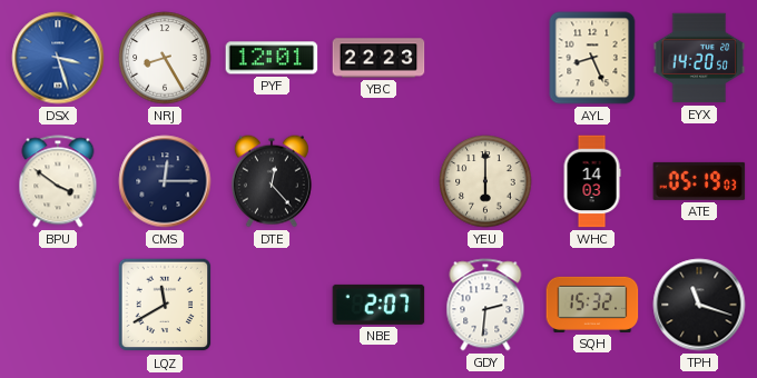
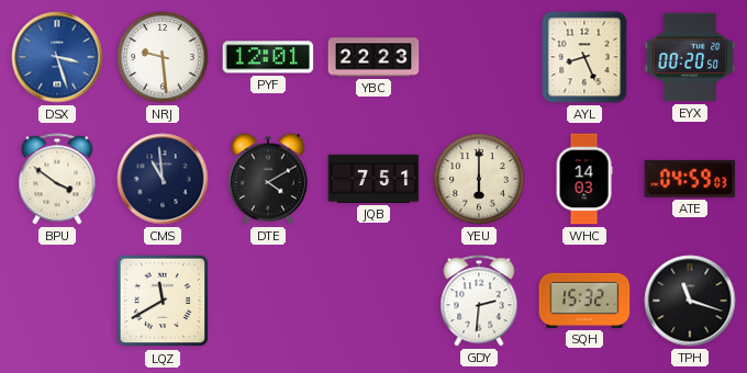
NRJ: 8:25 -> 9:29
EYX: 14:20 -> 00:20
CMS: 12:15 -> 10:59
DTE: 12:23 -> 4:10
JQB: none -> 7:51
ATE: 05:19 -> 04:59
NBE: 2:07 -> none
